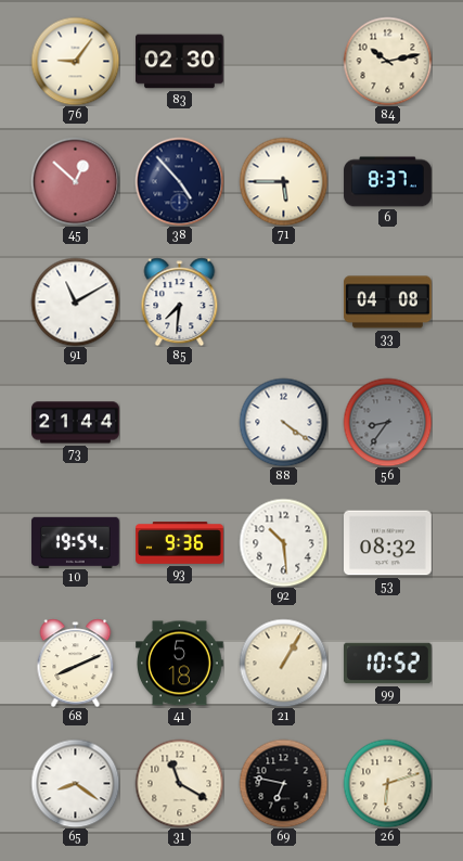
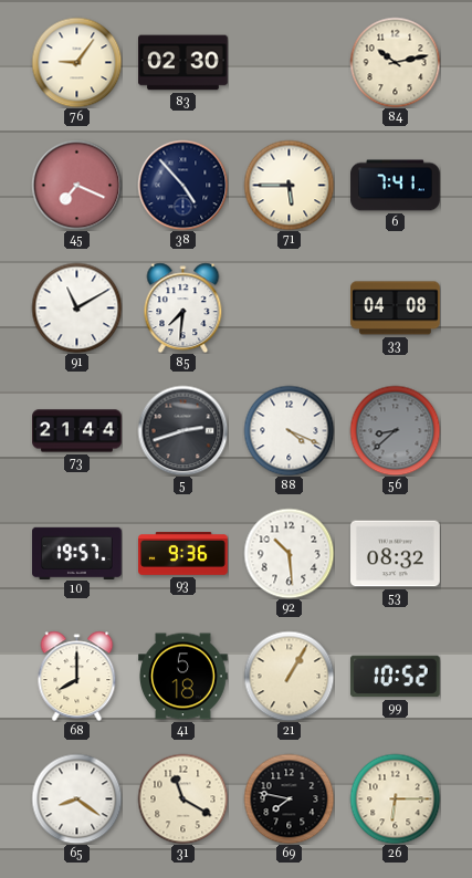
45: 12:52 -> 7:19
6: 8:37 -> 7:41
5: none -> 2:42
88: 4:21 -> 4:19
56: 8:36 -> 8:38
10: 19:54 -> 19:57
68: 8:11 -> 8:00
69: 6:47 -> 7:47
26: 6:12 -> 6:15
